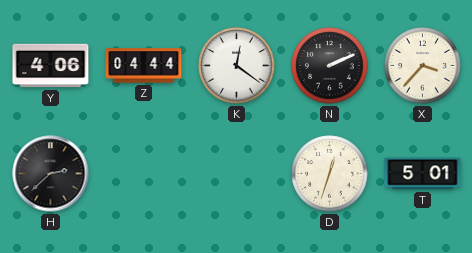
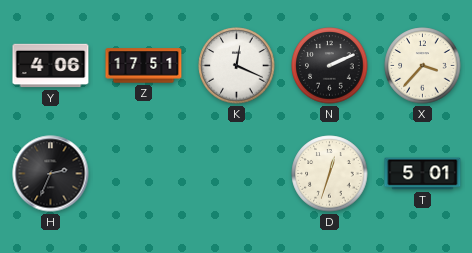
Z: 04:44 -> 17:51
K: 12:21 -> 12:19
H: 2:38 -> 2:34
